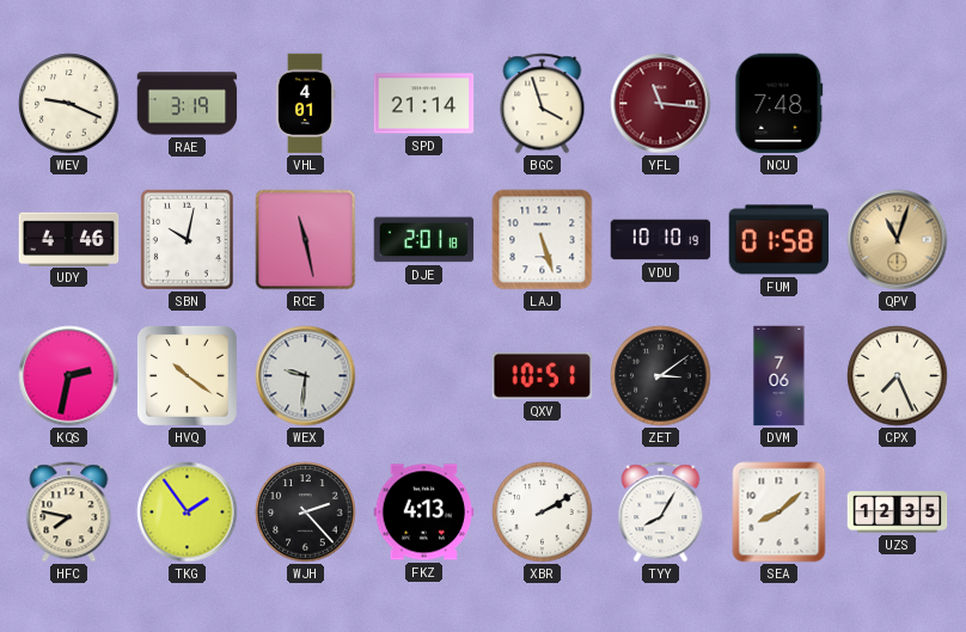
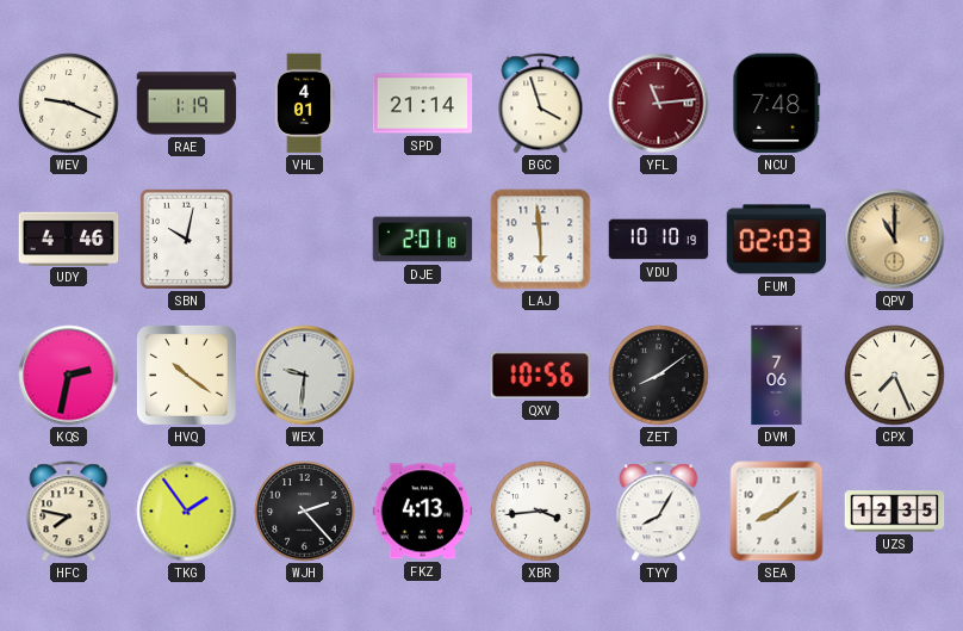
RAE: 3:19 -> 1:19
YFL: 11:16 -> 11:14
RCE: 11:28 -> none
LAJ: 5:27 -> 5:59
FUM: 01:58 -> 02:03
QPV: 11:03 -> 11:00
QXV: 10:51 -> 10:56
ZET: 3:09 -> 8:09
XBR: 2:10 -> 3:44
